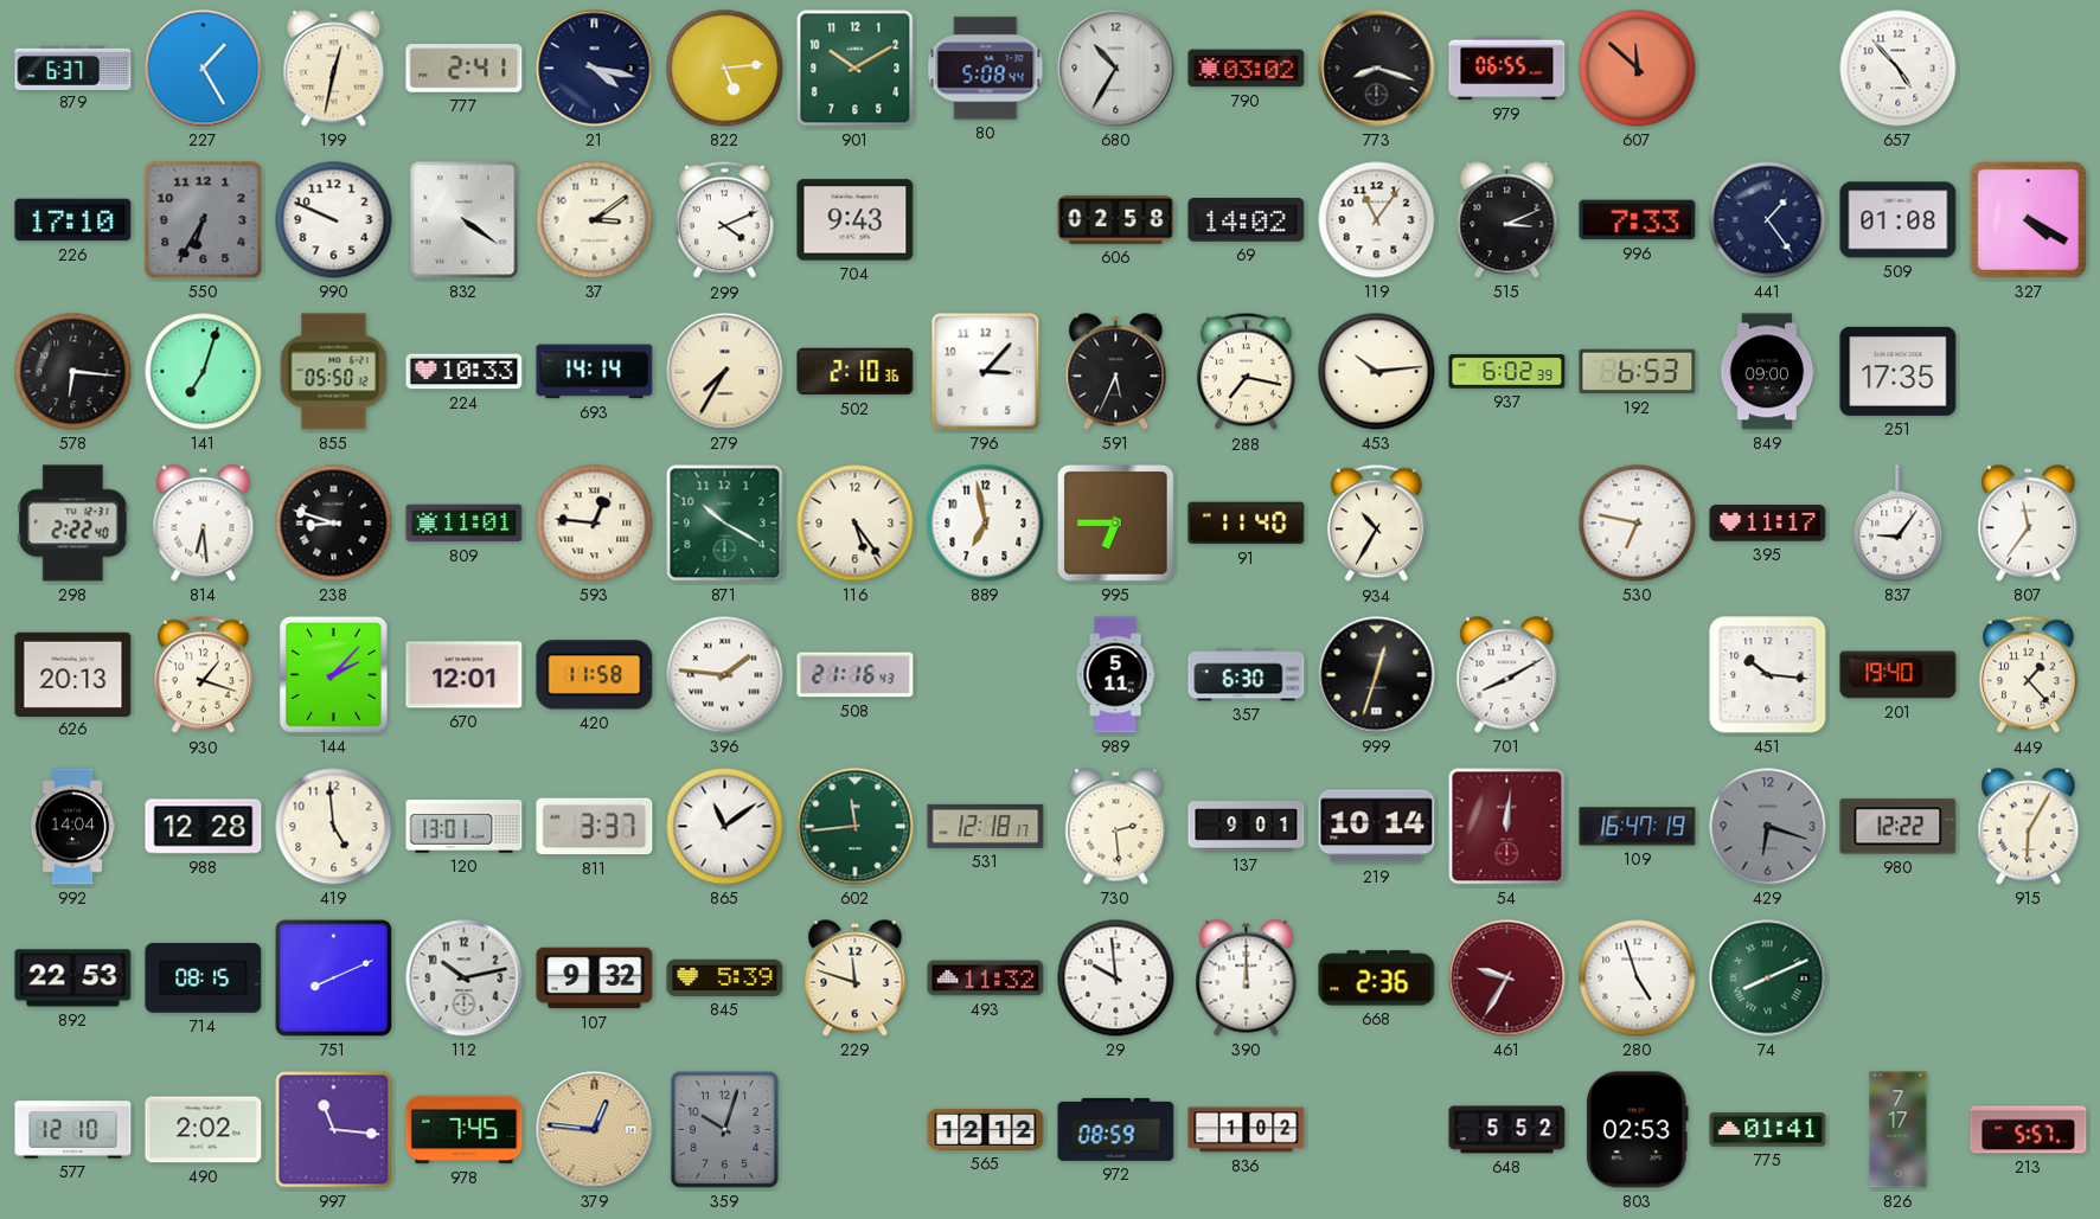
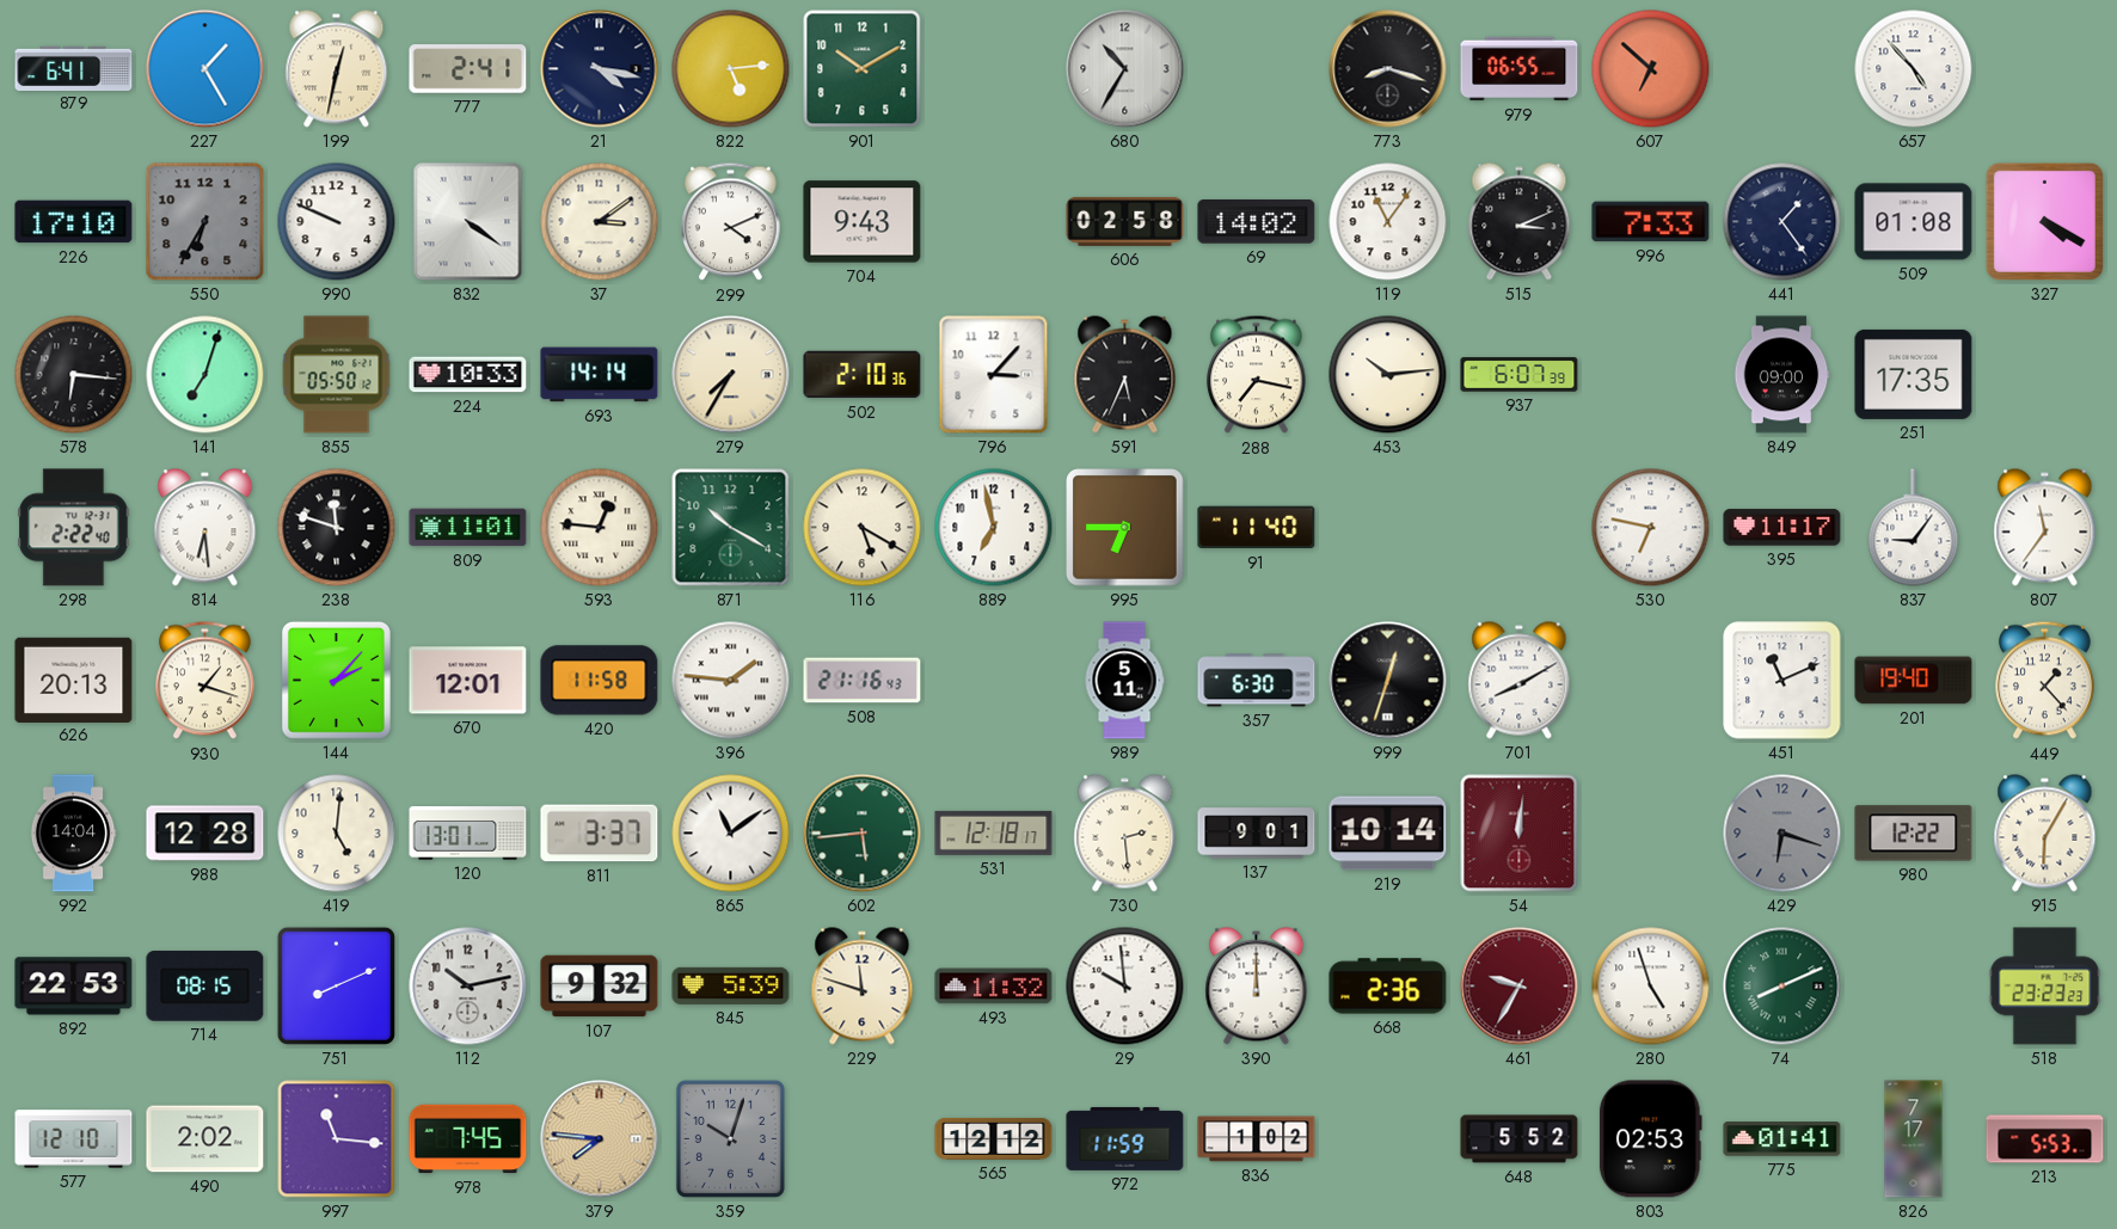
879: 6:37 -> 6:41
80: 5:08 -> none
790: 03:02 -> none
607: 11:52 -> 6:52
937: 6:02 -> 6:07
192: 6:53 -> none
238: 8:48 -> 11:48
116: 5:24 -> 5:20
934: 10:35 -> none
451: 10:16 -> 11:11
419: 4:59 -> 5:01
602: 11:44 -> 5:44
109: 16:47 -> none
518: none -> 23:23
379: 12:46 -> 7:46
972: 08:59 -> 11:59
213: 5:57 -> 5:53
